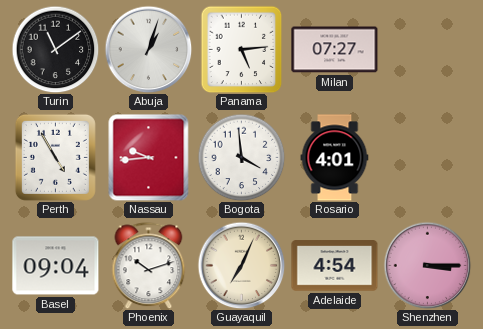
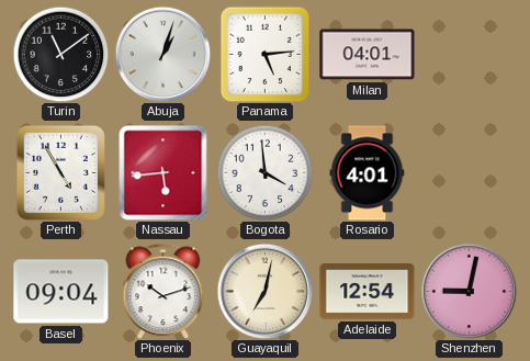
Milan: 07:27 -> 04:01
Nassau: 9:44 -> 5:44
Guayaquil: 7:04 -> 7:02
Adelaide: 4:54 -> 12:54
Shenzhen: 3:15 -> 9:02
